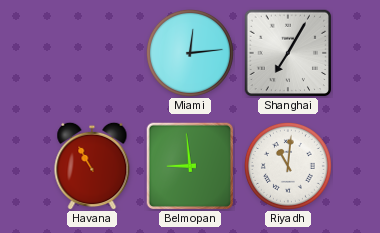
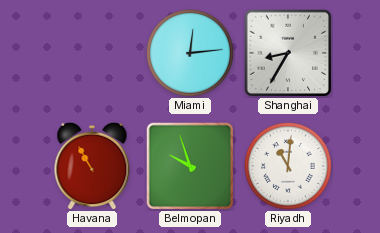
Shanghai: 7:05 -> 8:35
Belmopan: 8:59 -> 9:57
